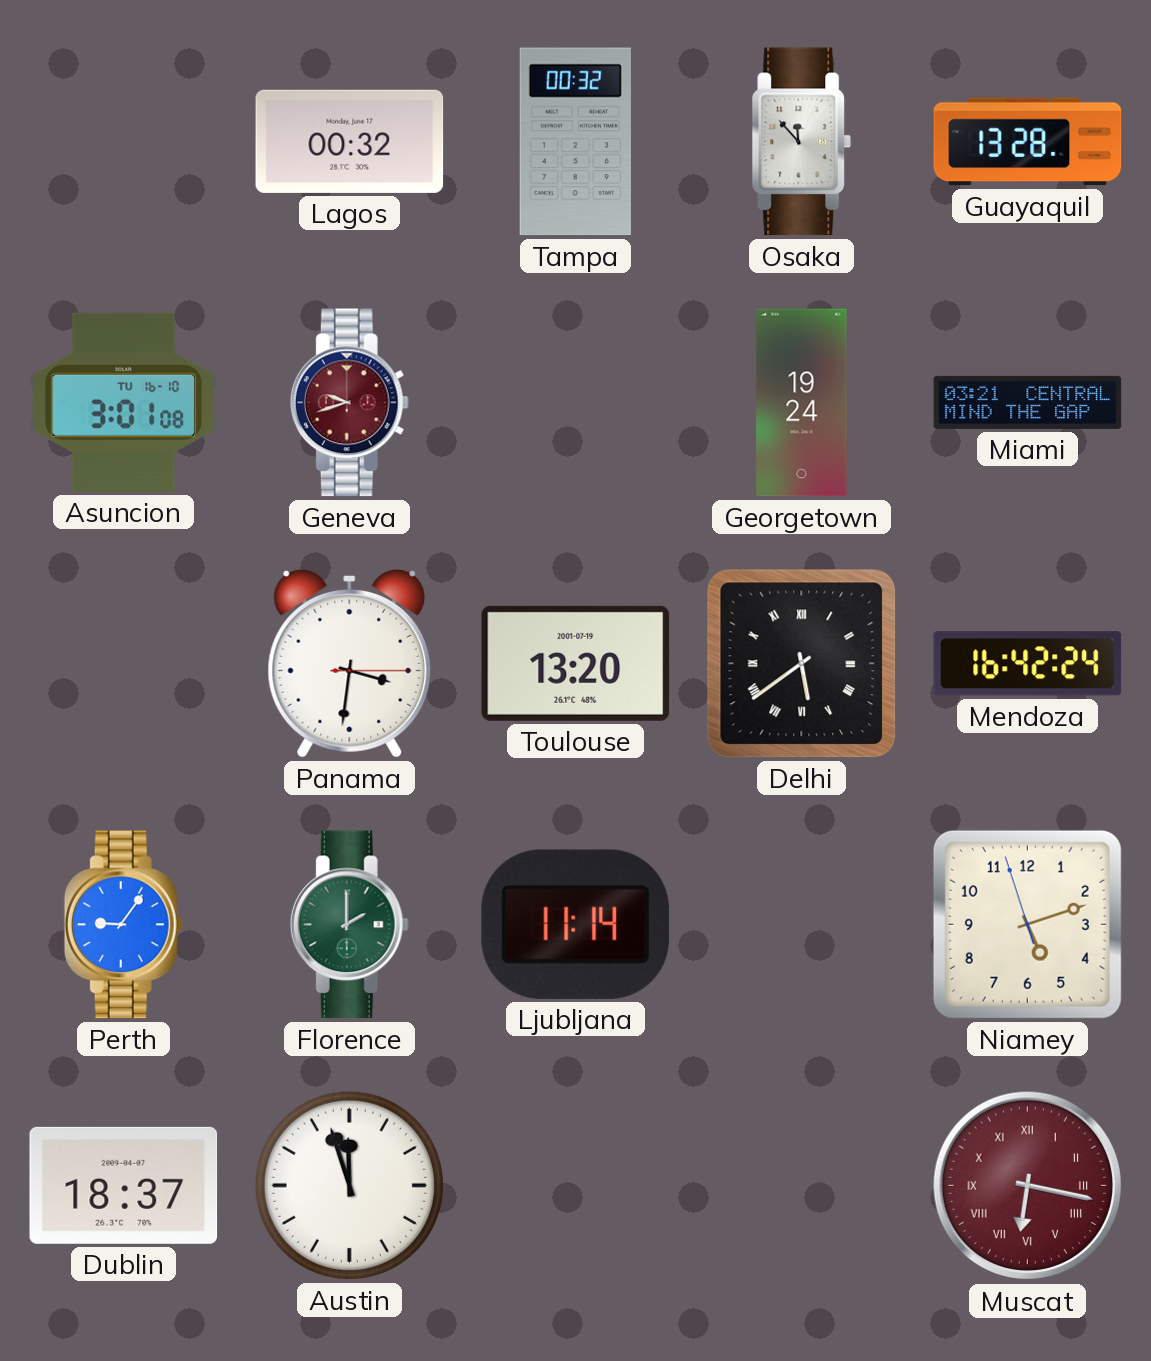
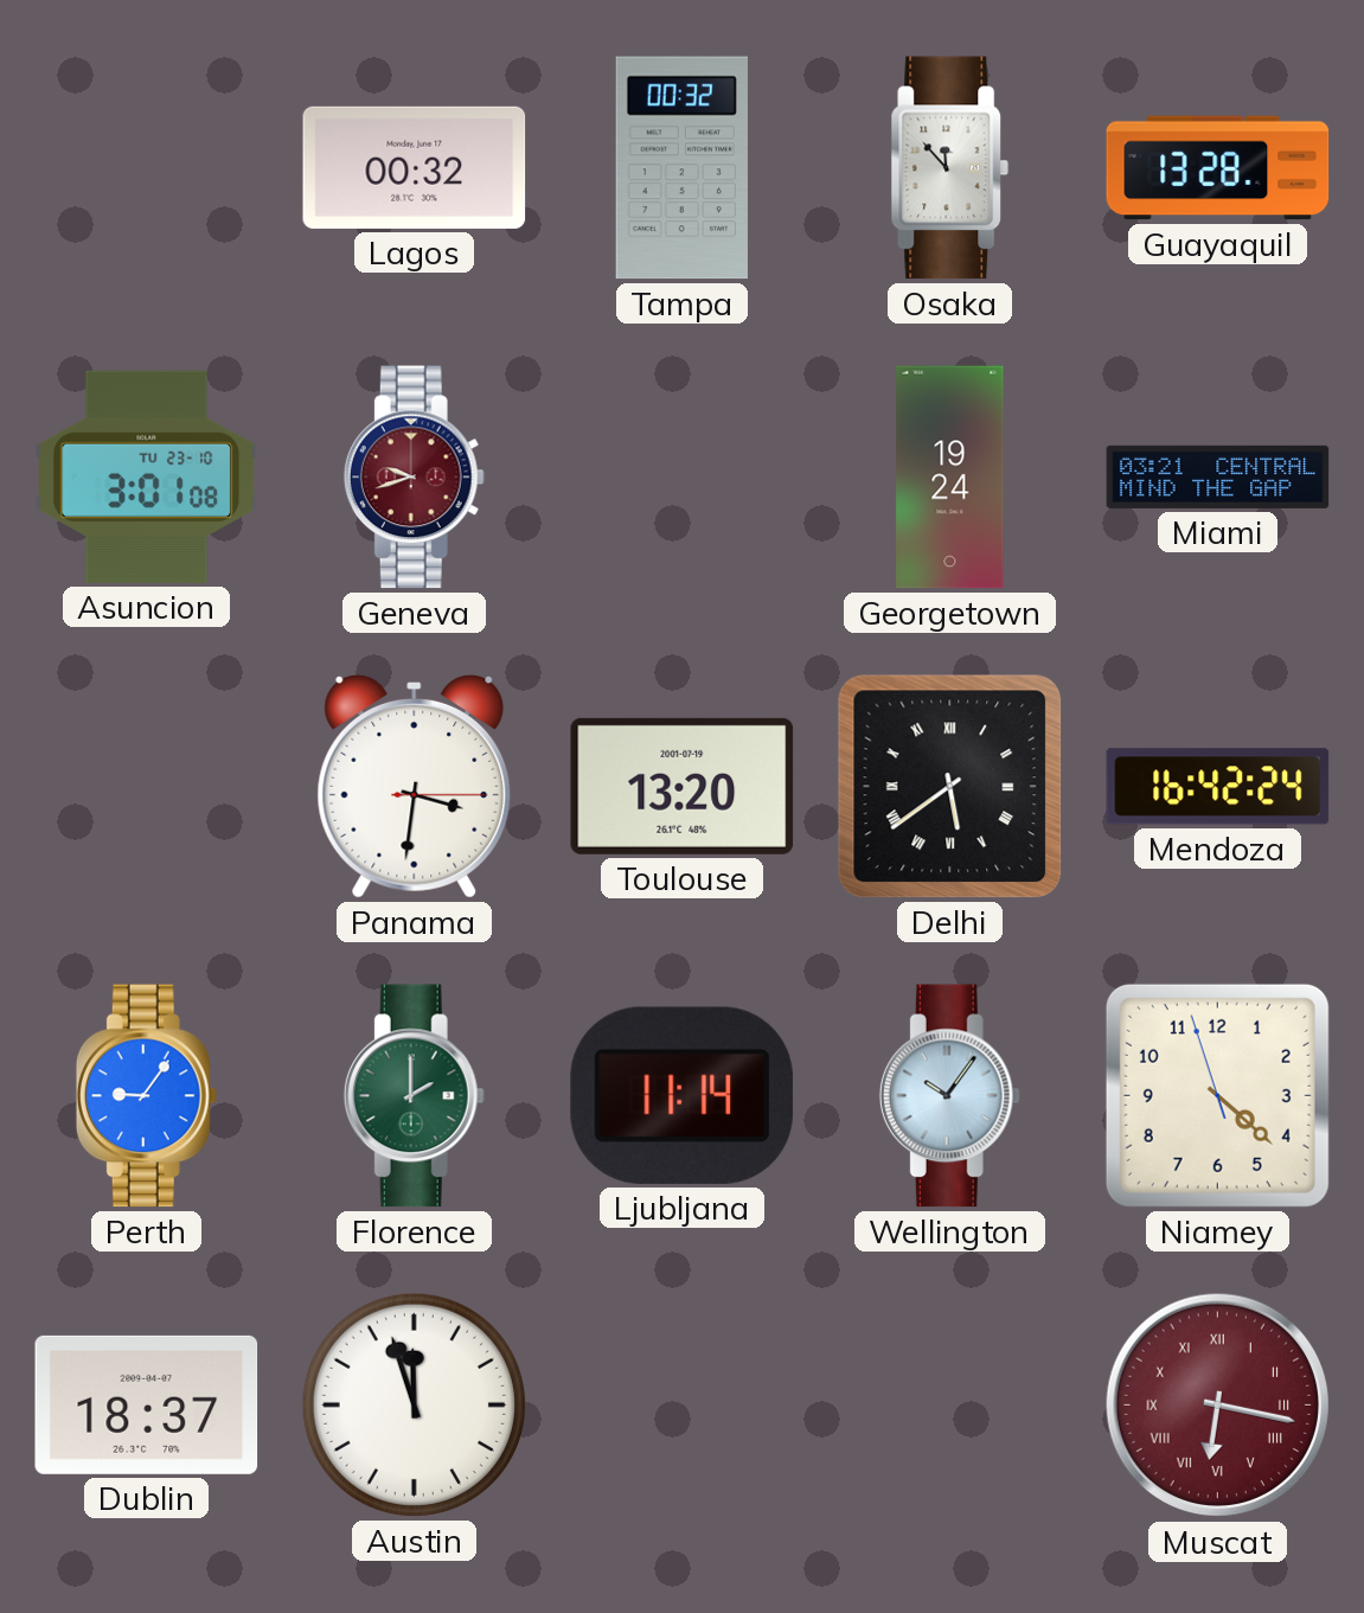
Asuncion date: TU 16-10 -> TU 23-10
Wellington: none -> 10:06
Niamey: 5:11 -> 4:21
